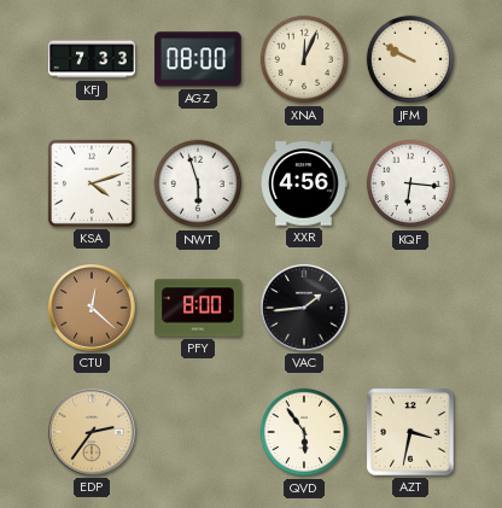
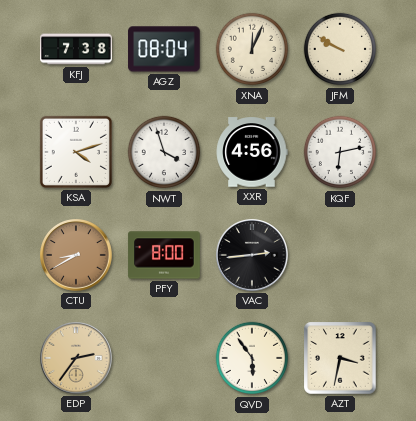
KFJ: 7:33 -> 7:38
AGZ: 08:00 -> 08:04
NWT: 5:57 -> 3:57
KQF: 6:16 -> 6:13
CTU: 12:22 -> 8:40
VAC: 1:44 -> 2:44
